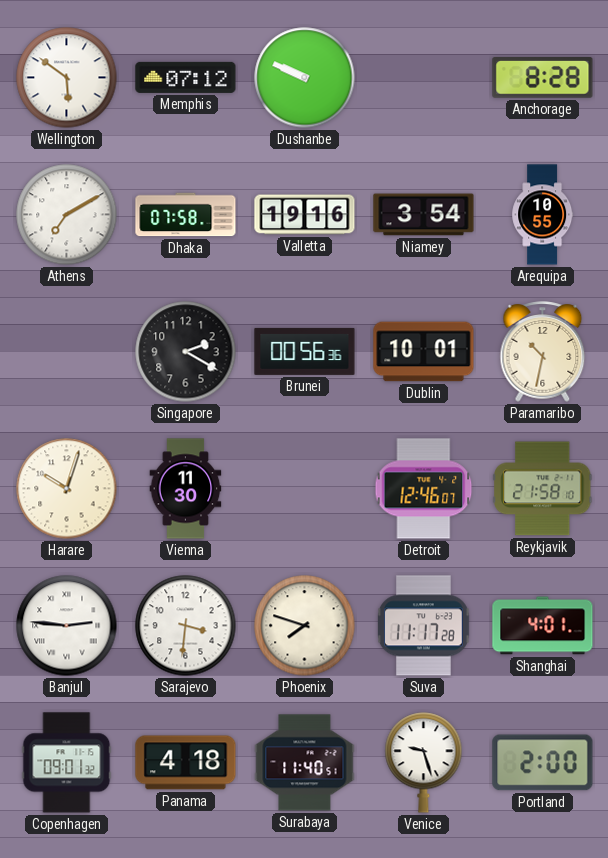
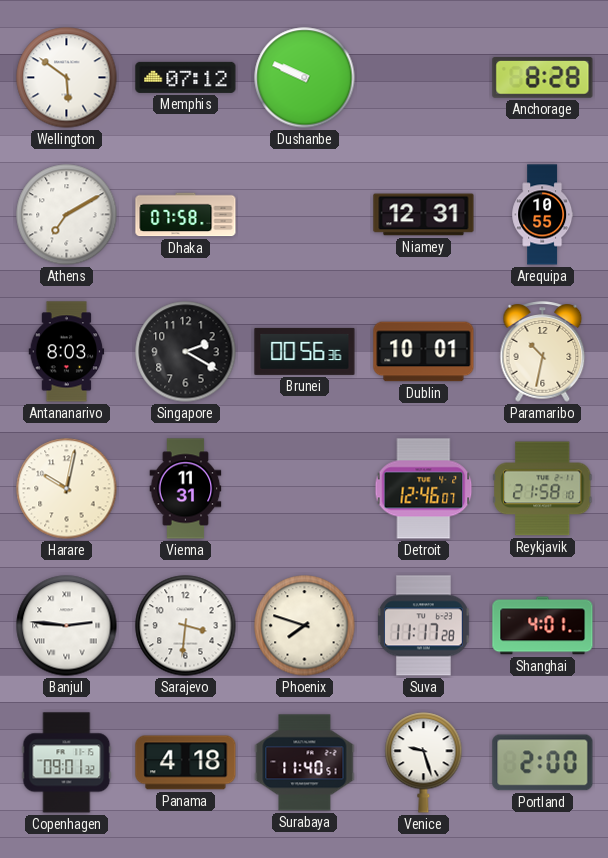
Valletta: 19:16 -> none
Niamey: 3:54 -> 12:31
Antananarivo: none -> 8:03
Harare: 10:03 -> 10:02
Vienna: 11:30 -> 11:31
